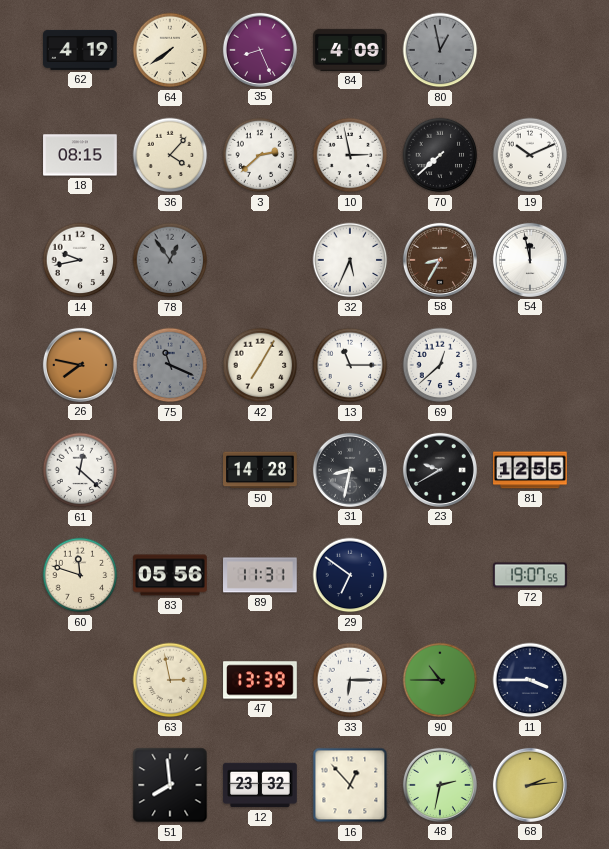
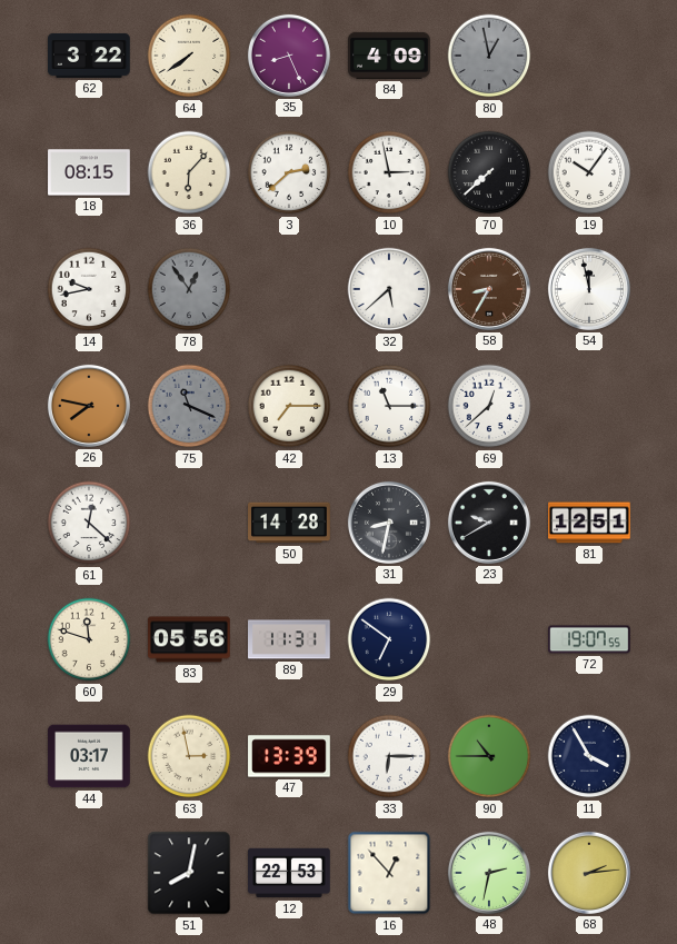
62: 4:19 -> 3:22
36: 4:07 -> 6:07
19: 10:11 -> 10:06
32: 5:34 -> 5:38
42: 7:05 -> 7:15
81: 12:55 -> 12:51
44: none -> 03:17
11: 3:45 -> 3:55
51: 7:59 -> 8:02
12: 23:32 -> 22:53
